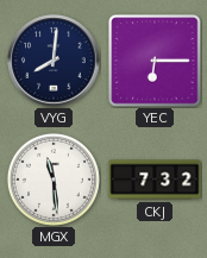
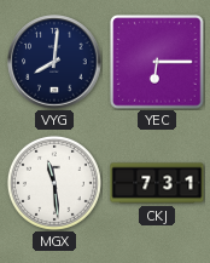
CKJ: 7:32 -> 7:31
